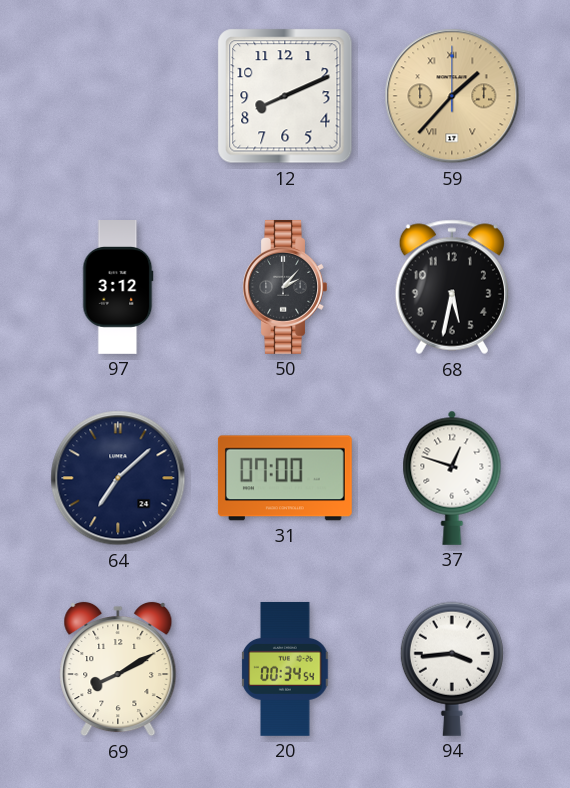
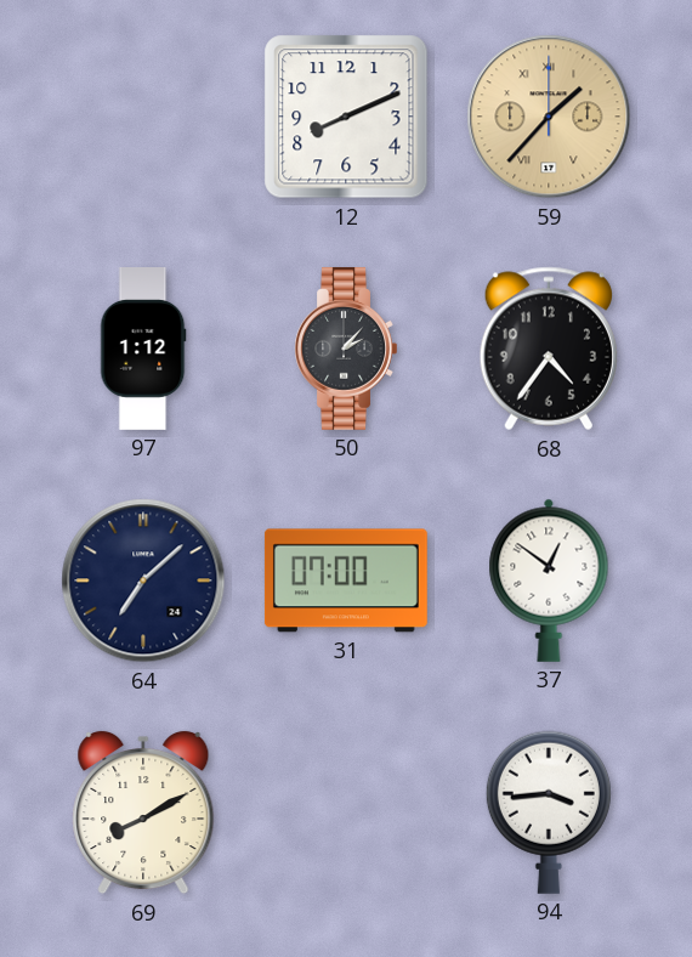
97: 3:12 -> 1:12
68: 5:32 -> 4:36
37: 12:48 -> 12:51
20: 00:34 -> none
